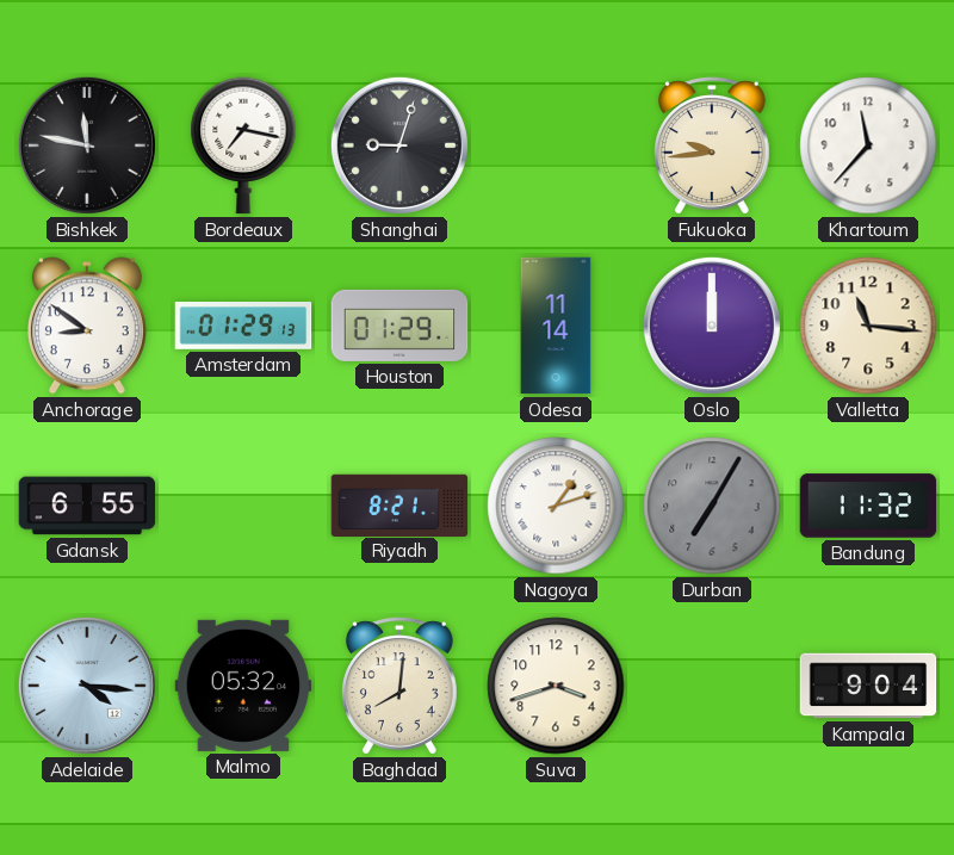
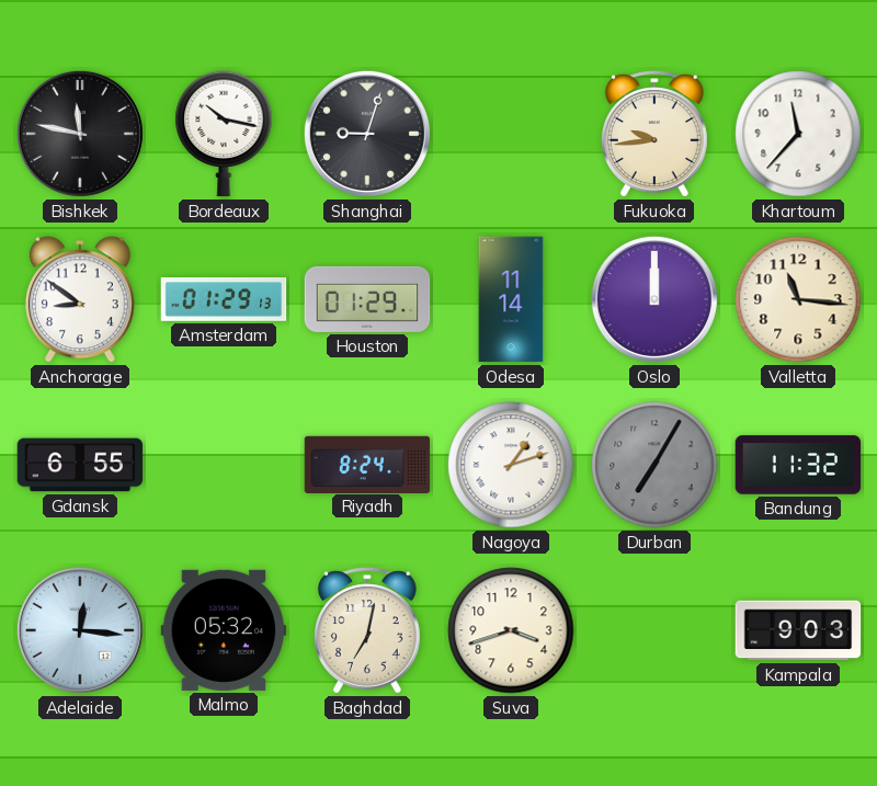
Bordeaux: 7:17 -> 10:17
Riyadh: 8:21 -> 8:24
Adelaide: 4:16 -> 12:16
Baghdad: 8:01 -> 7:02
Kampala: 9:04 -> 9:03
